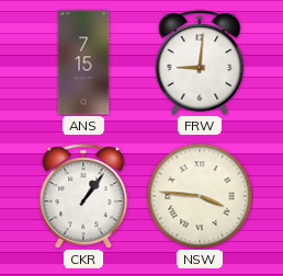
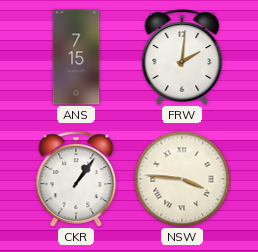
FRW: 9:01 -> 2:01
